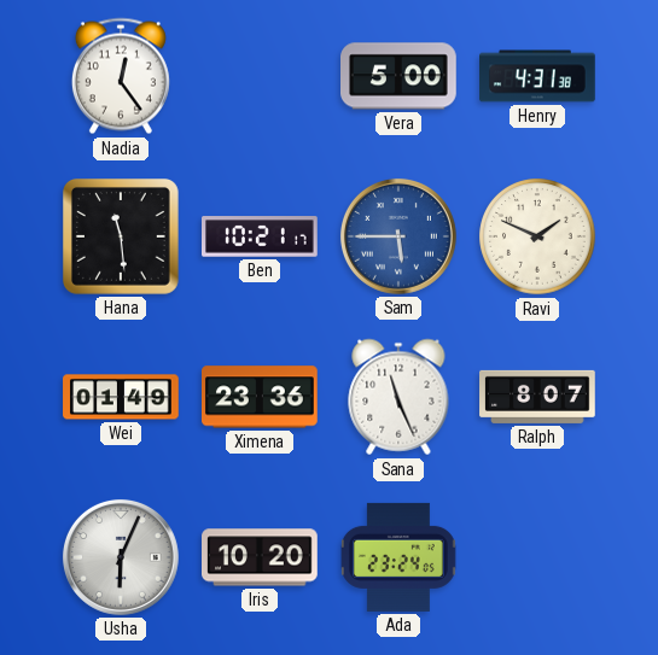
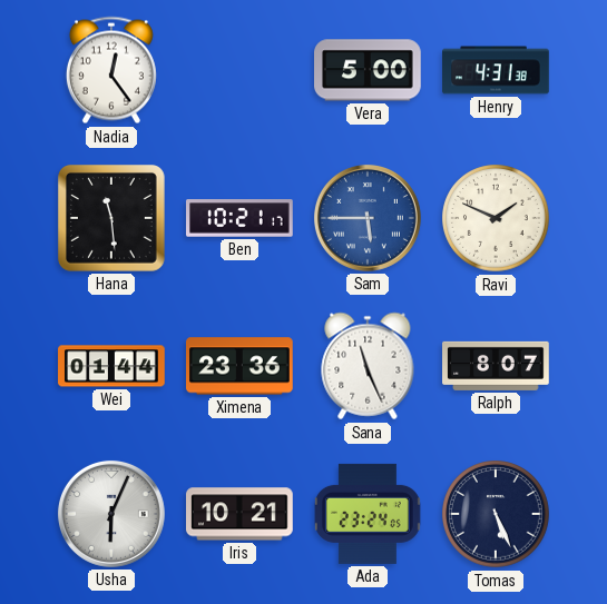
Wei: 01:49 -> 01:44
Iris: 10:20 -> 10:21
Tomas: none -> 5:26
